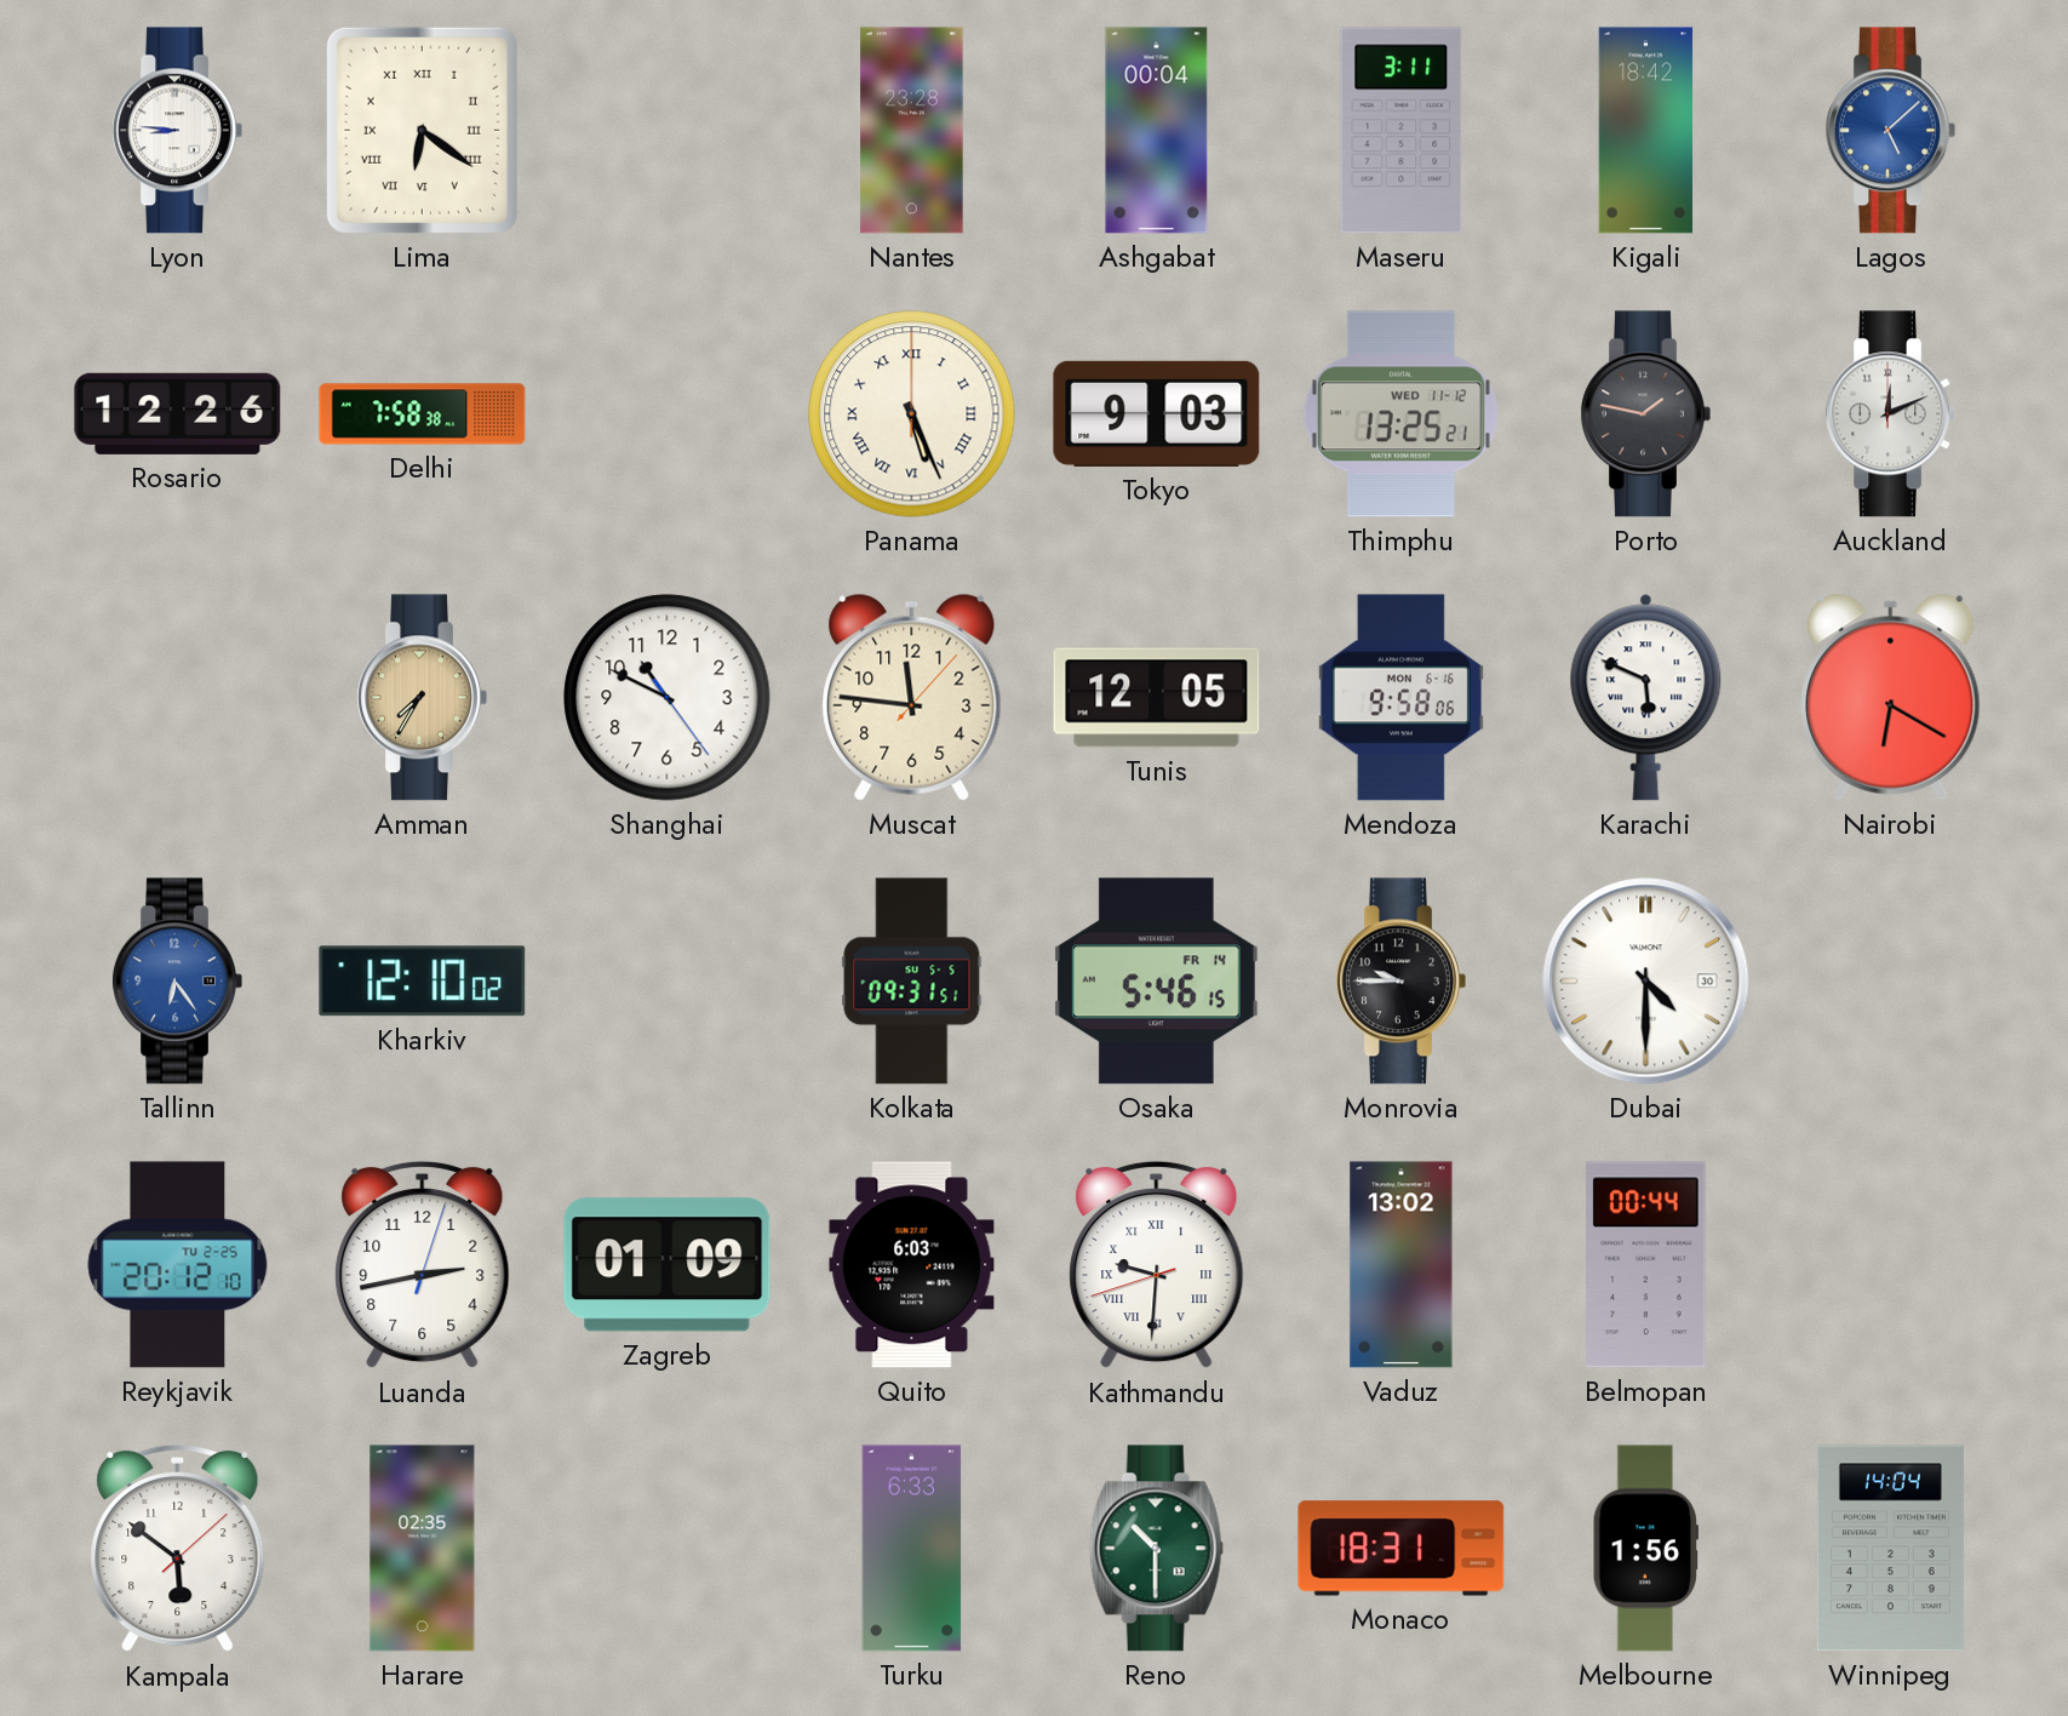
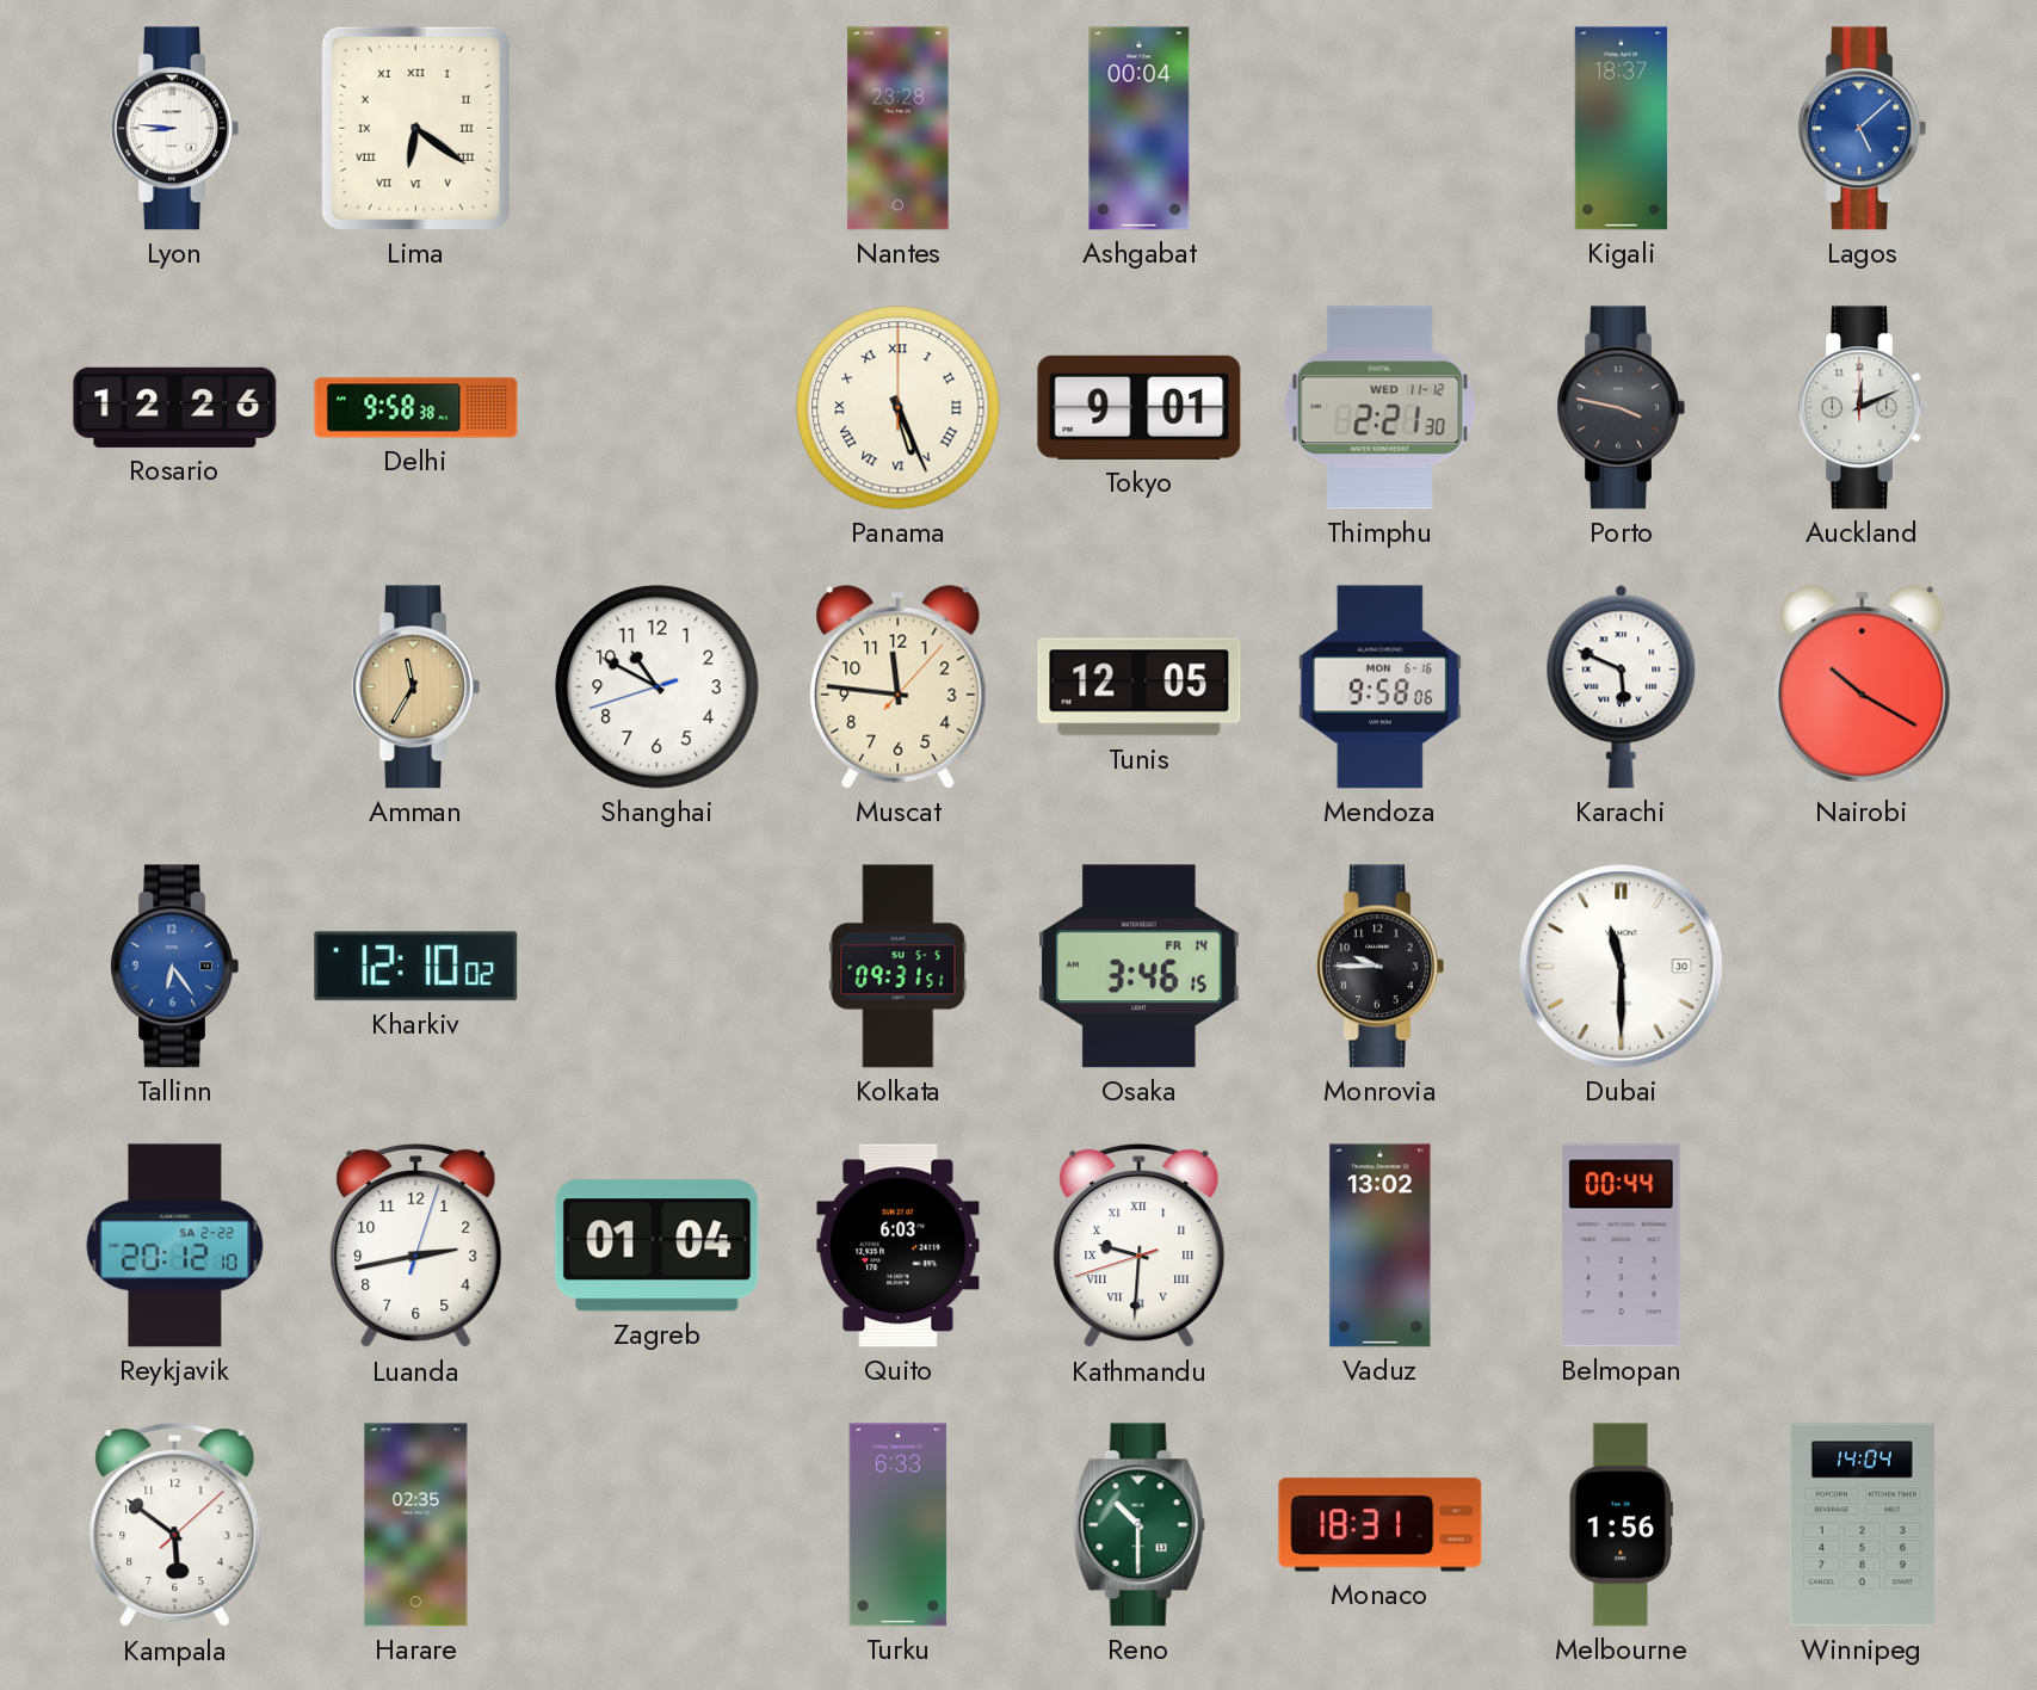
Maseru: 3:11 -> none
Kigali: 18:42 -> 18:37
Delhi: 7:58 -> 9:58
Tokyo: 9:03 -> 9:01
Thimphu: 13:25 -> 2:21
Porto: 1:47 -> 3:47
Amman: 7:35 -> 11:35
Shanghai: 10:49:24 -> 10:49:42
Nairobi: 6:20 -> 10:20
Osaka: 5:46 -> 3:46
Dubai: 4:30 -> 11:30
Reykjavik date: TU 2-25 -> SA 2-22
Zagreb: 01:09 -> 01:04
